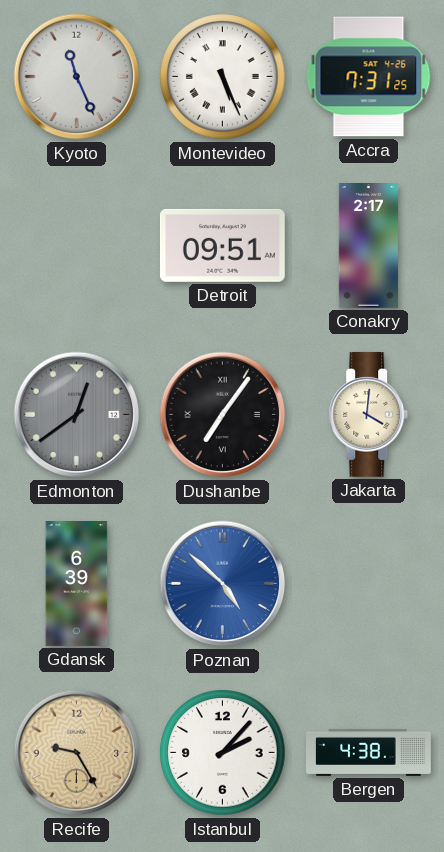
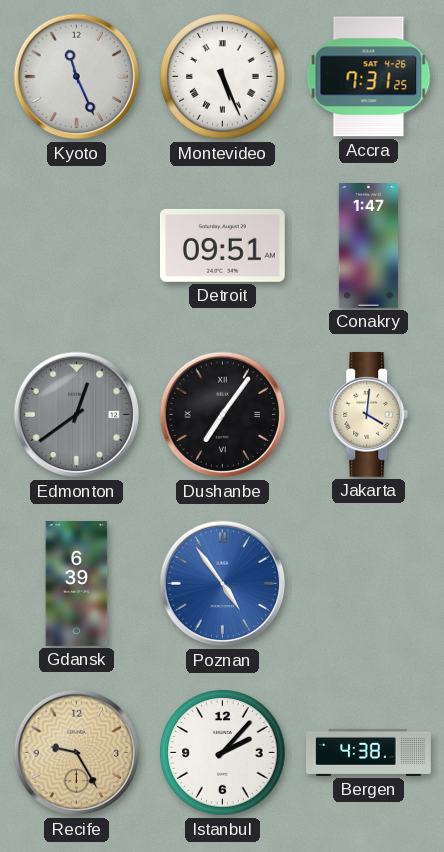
Conakry: 2:17 -> 1:47
Poznan: 4:52 -> 4:54
